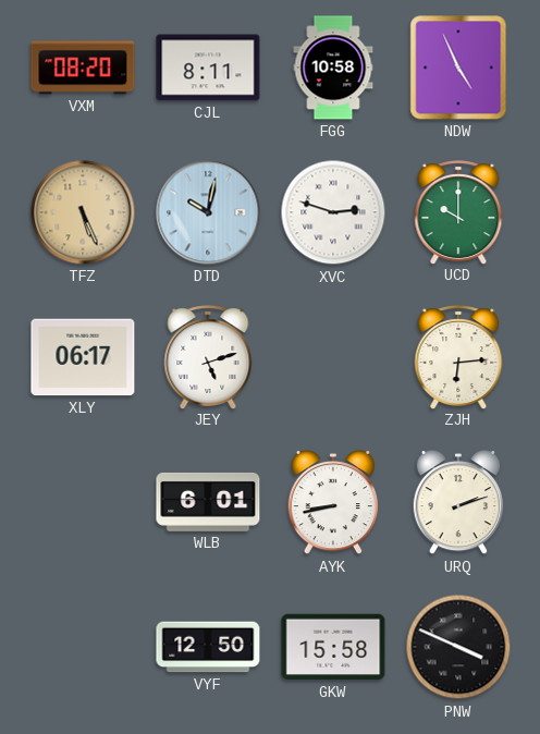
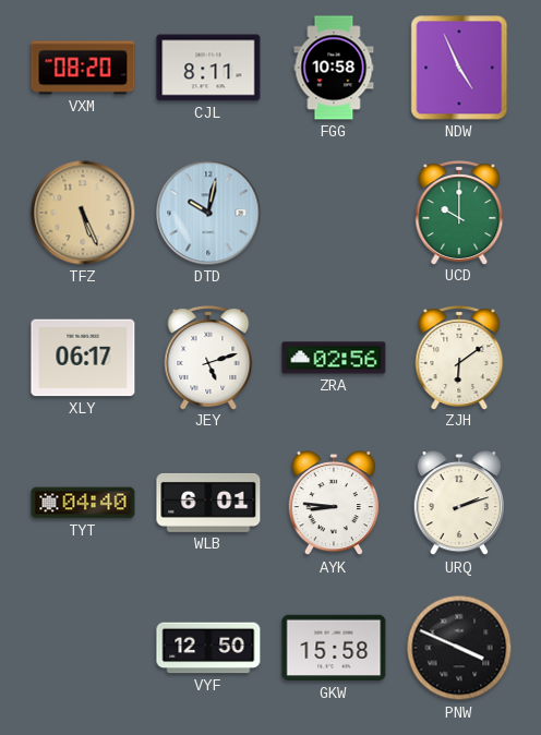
XVC: 2:48 -> none
ZRA: none -> 02:56
ZJH: 6:14 -> 6:09
TYT: none -> 04:40
AYK: 8:43 -> 8:46
